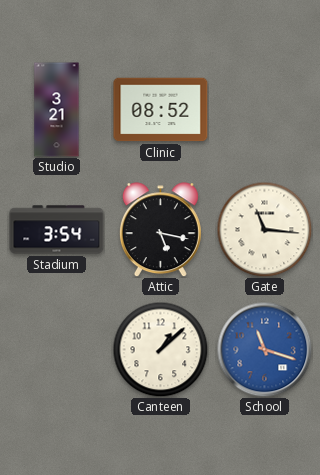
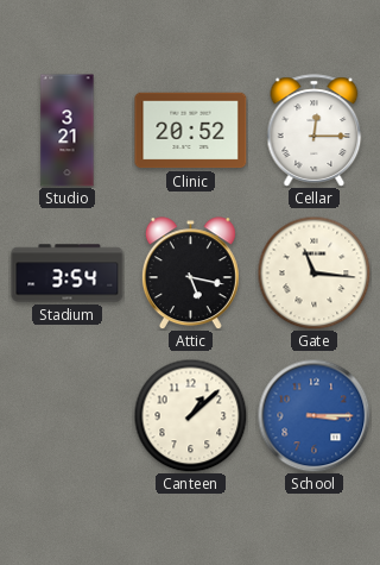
Clinic: 08:52 -> 20:52
Cellar: none -> 12:15
School: 11:18 -> 3:15
